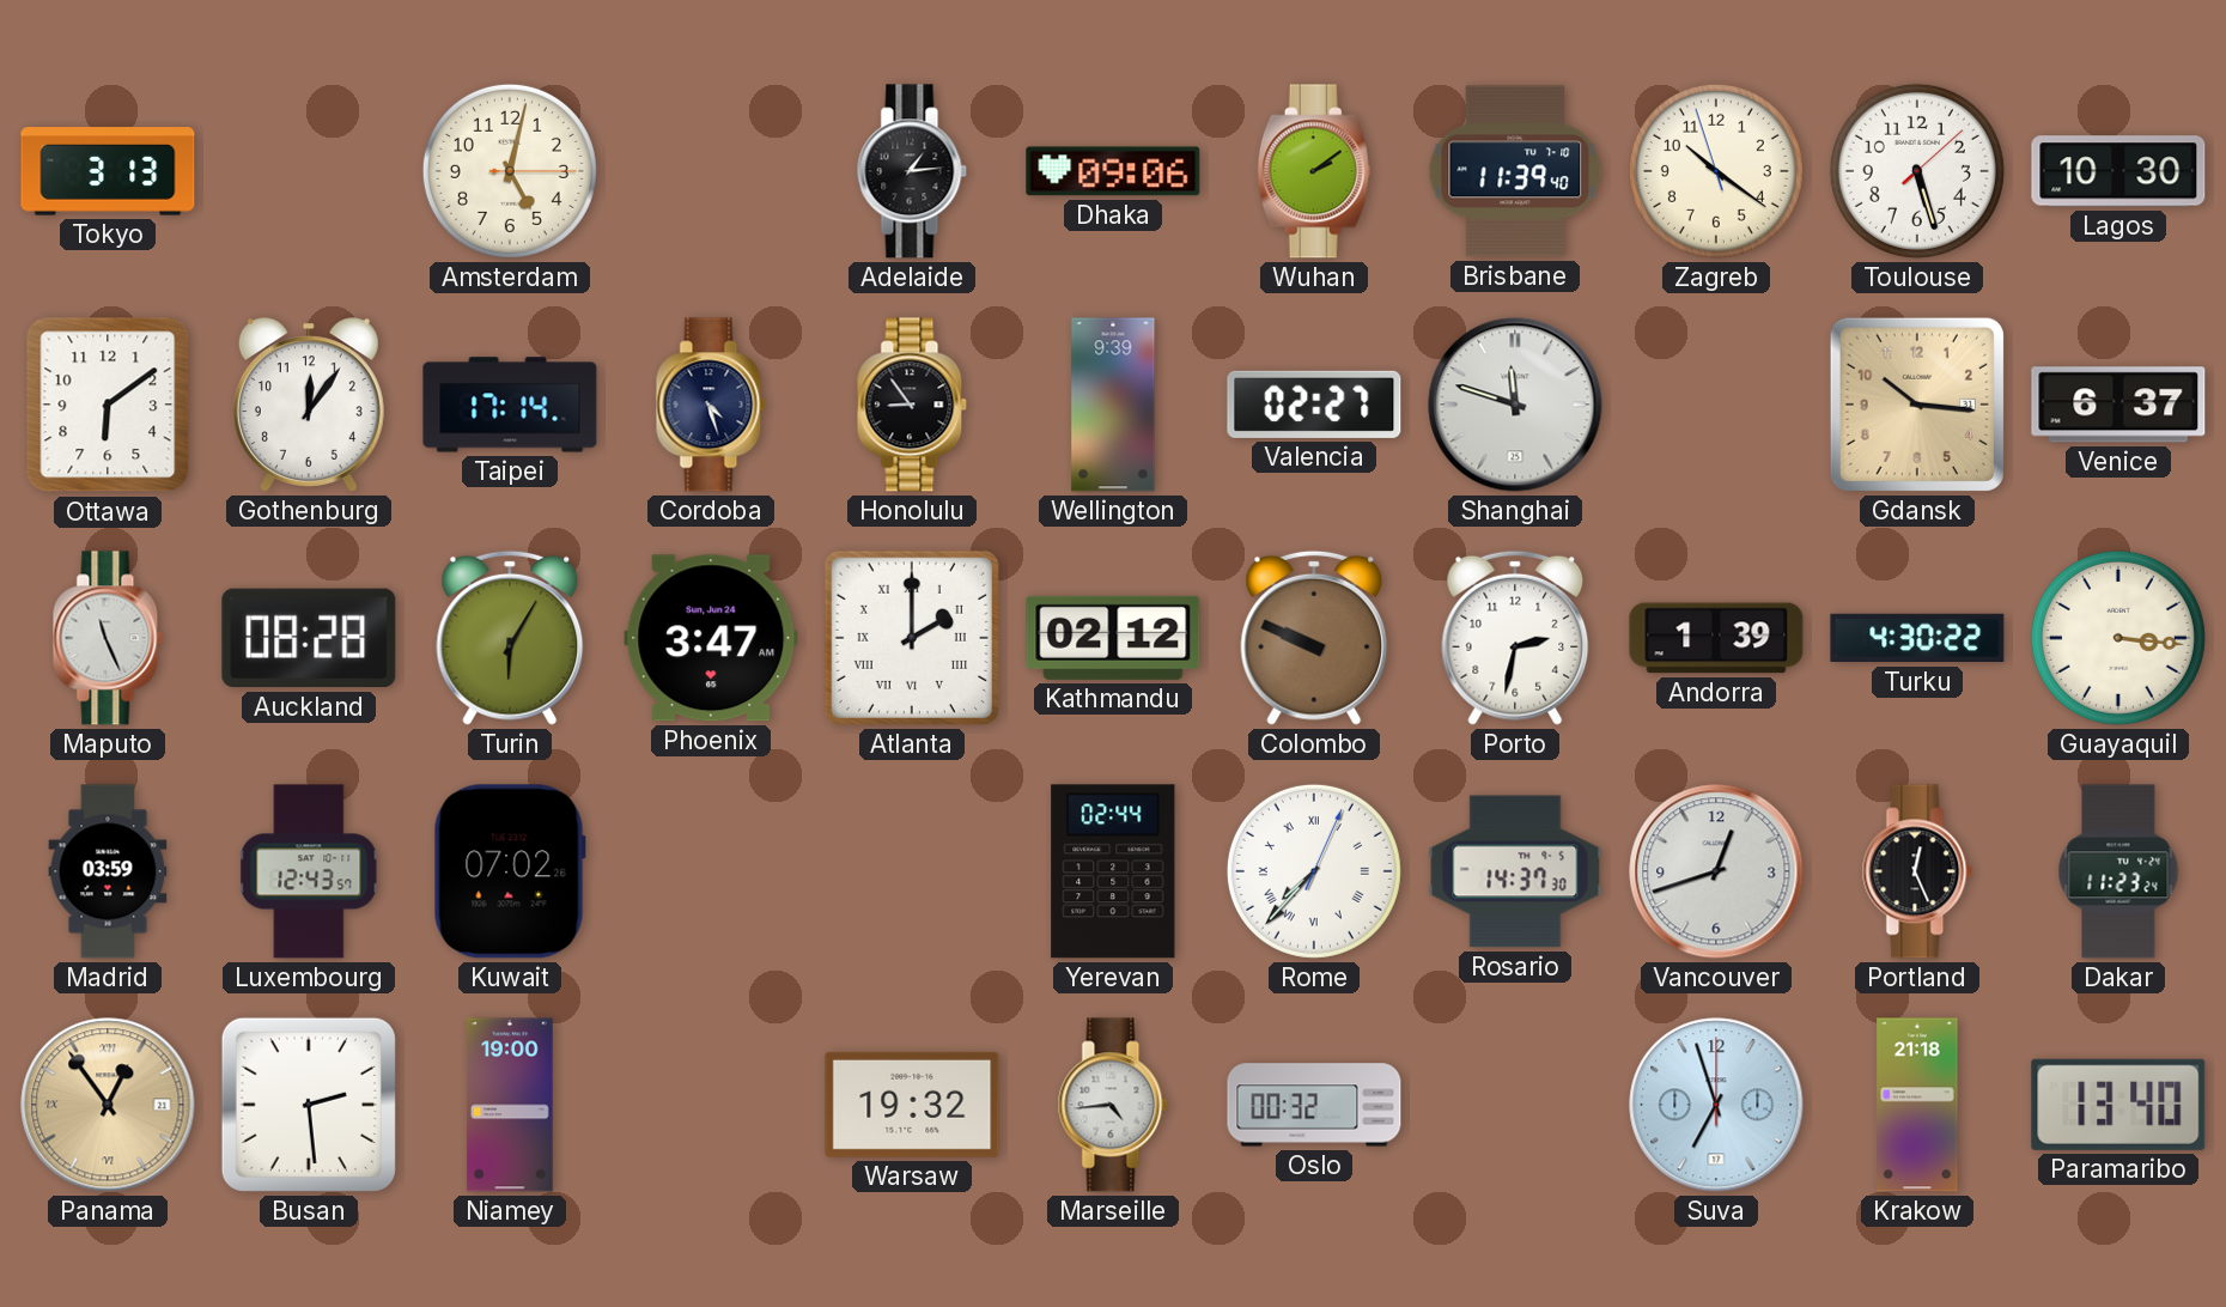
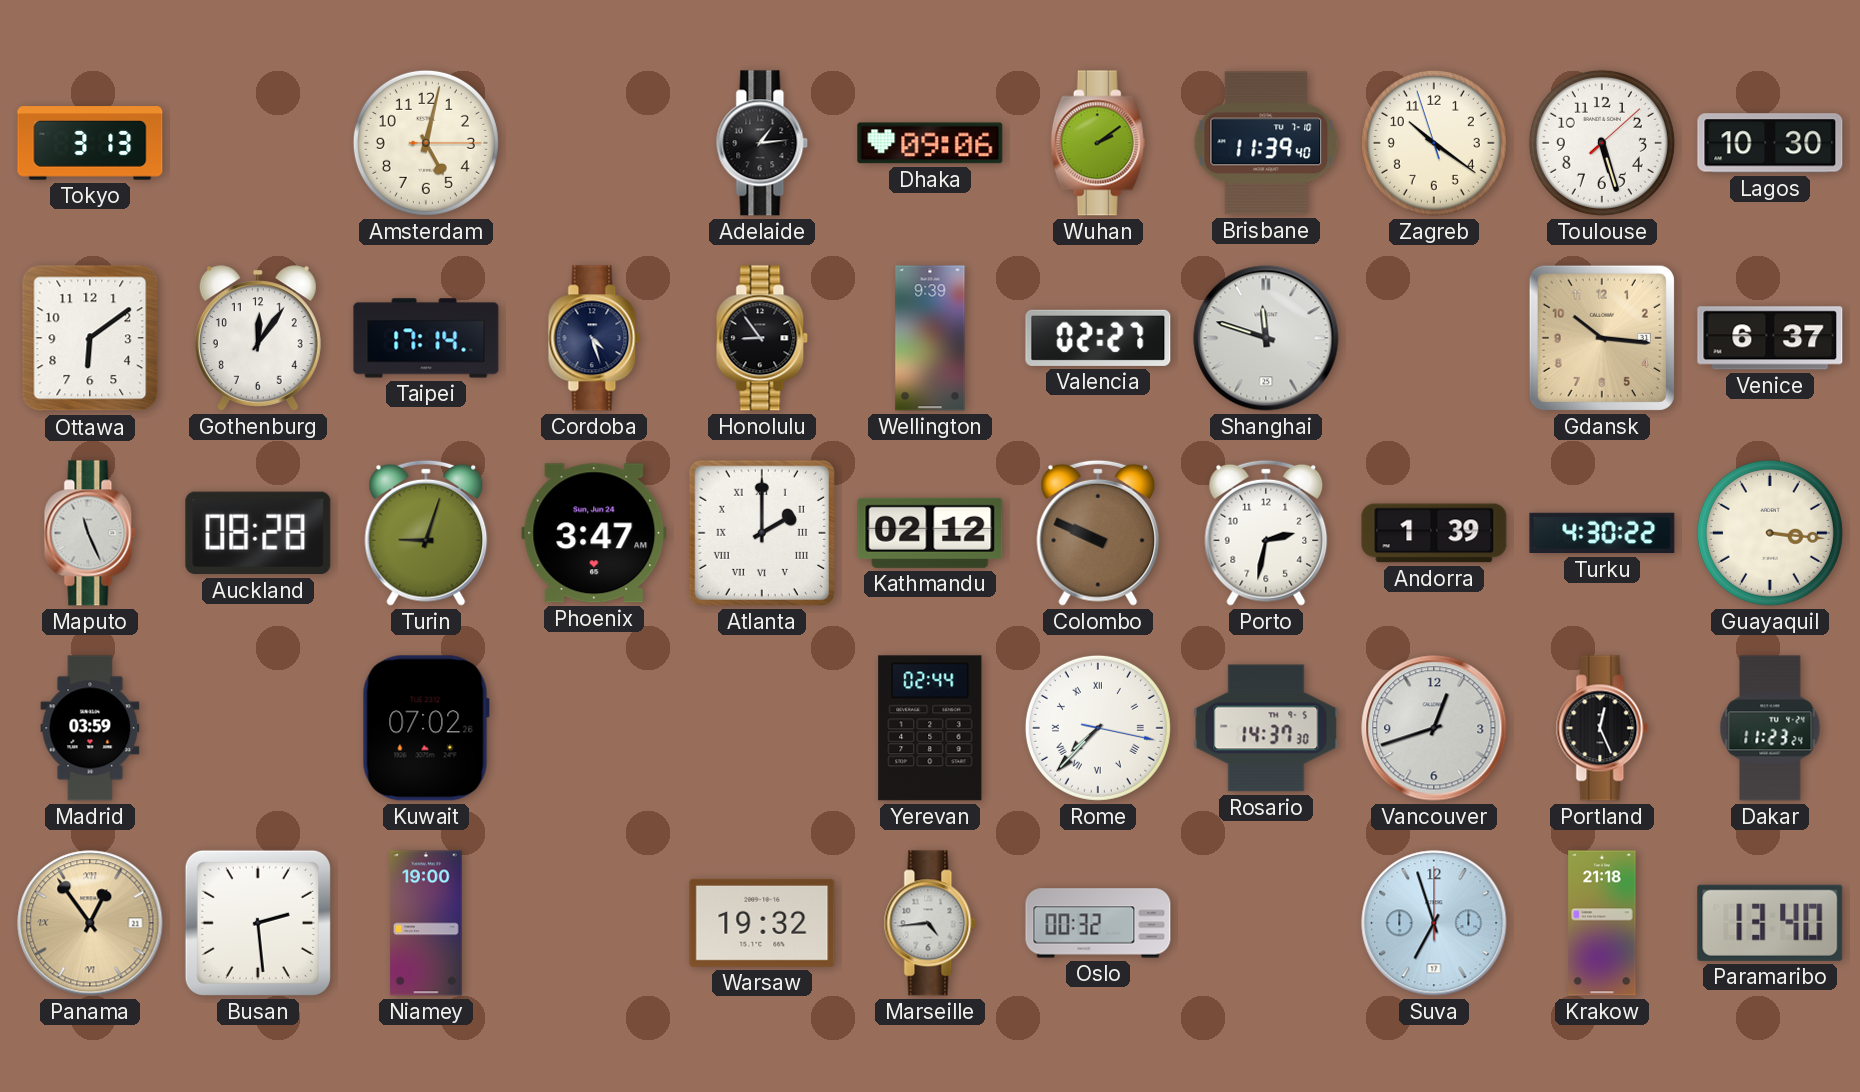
Turin: 6:05 -> 9:03
Luxembourg: 12:43 -> none
Rome: 7:37:04 -> 7:37:17
